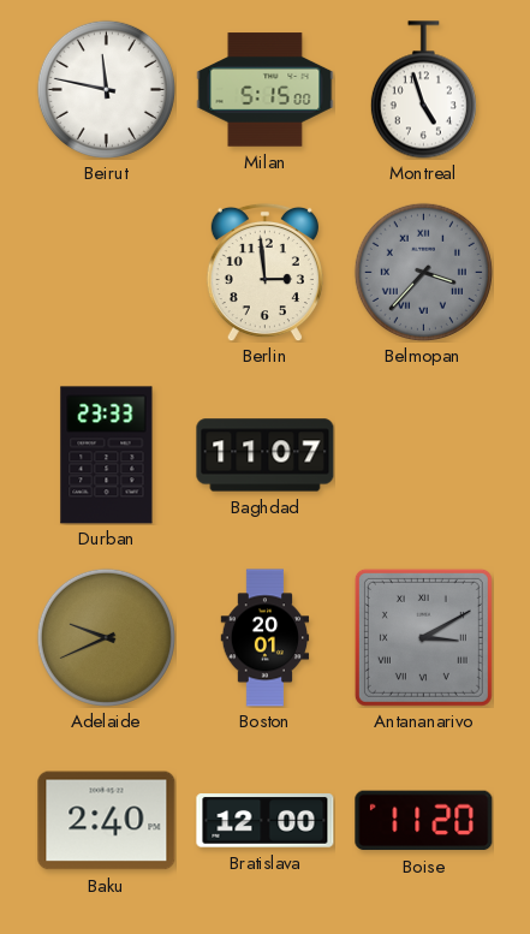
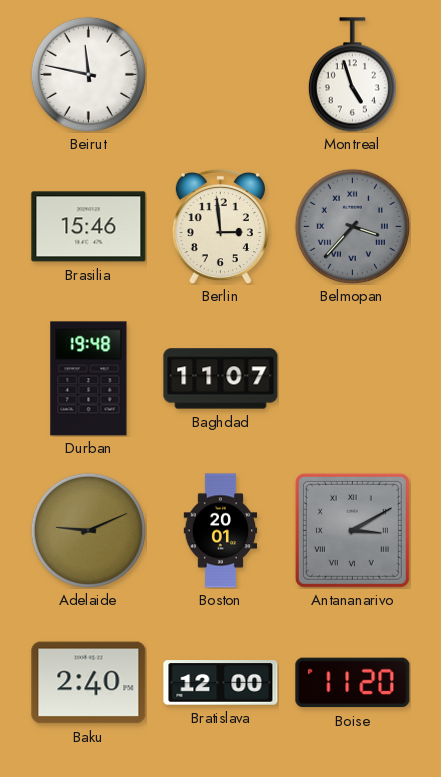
Milan: 5:15 -> none
Brasilia: none -> 15:46
Durban: 23:33 -> 19:48
Adelaide: 9:41 -> 9:11
